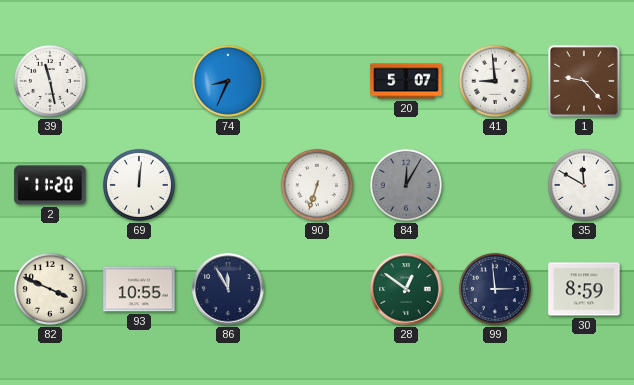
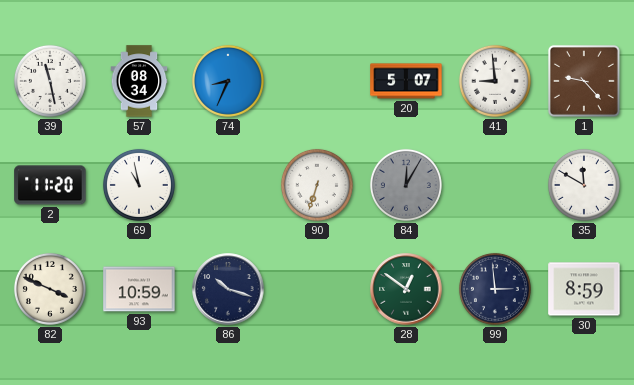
57: none -> 08:34
69: 12:01 -> 10:58
93: 10:55 -> 10:59
86: 11:55 -> 10:18
